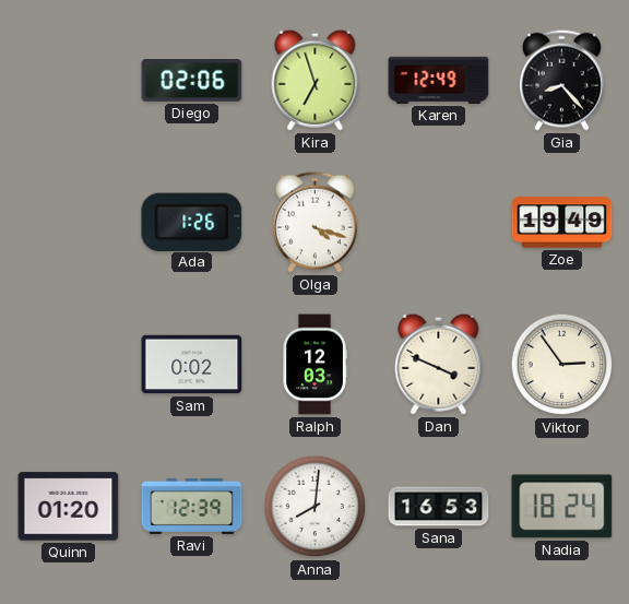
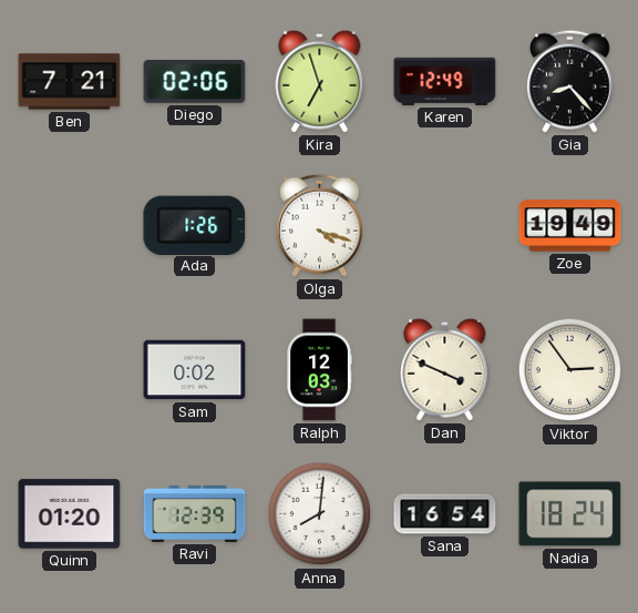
Ben: none -> 7:21
Sana: 16:53 -> 16:54
